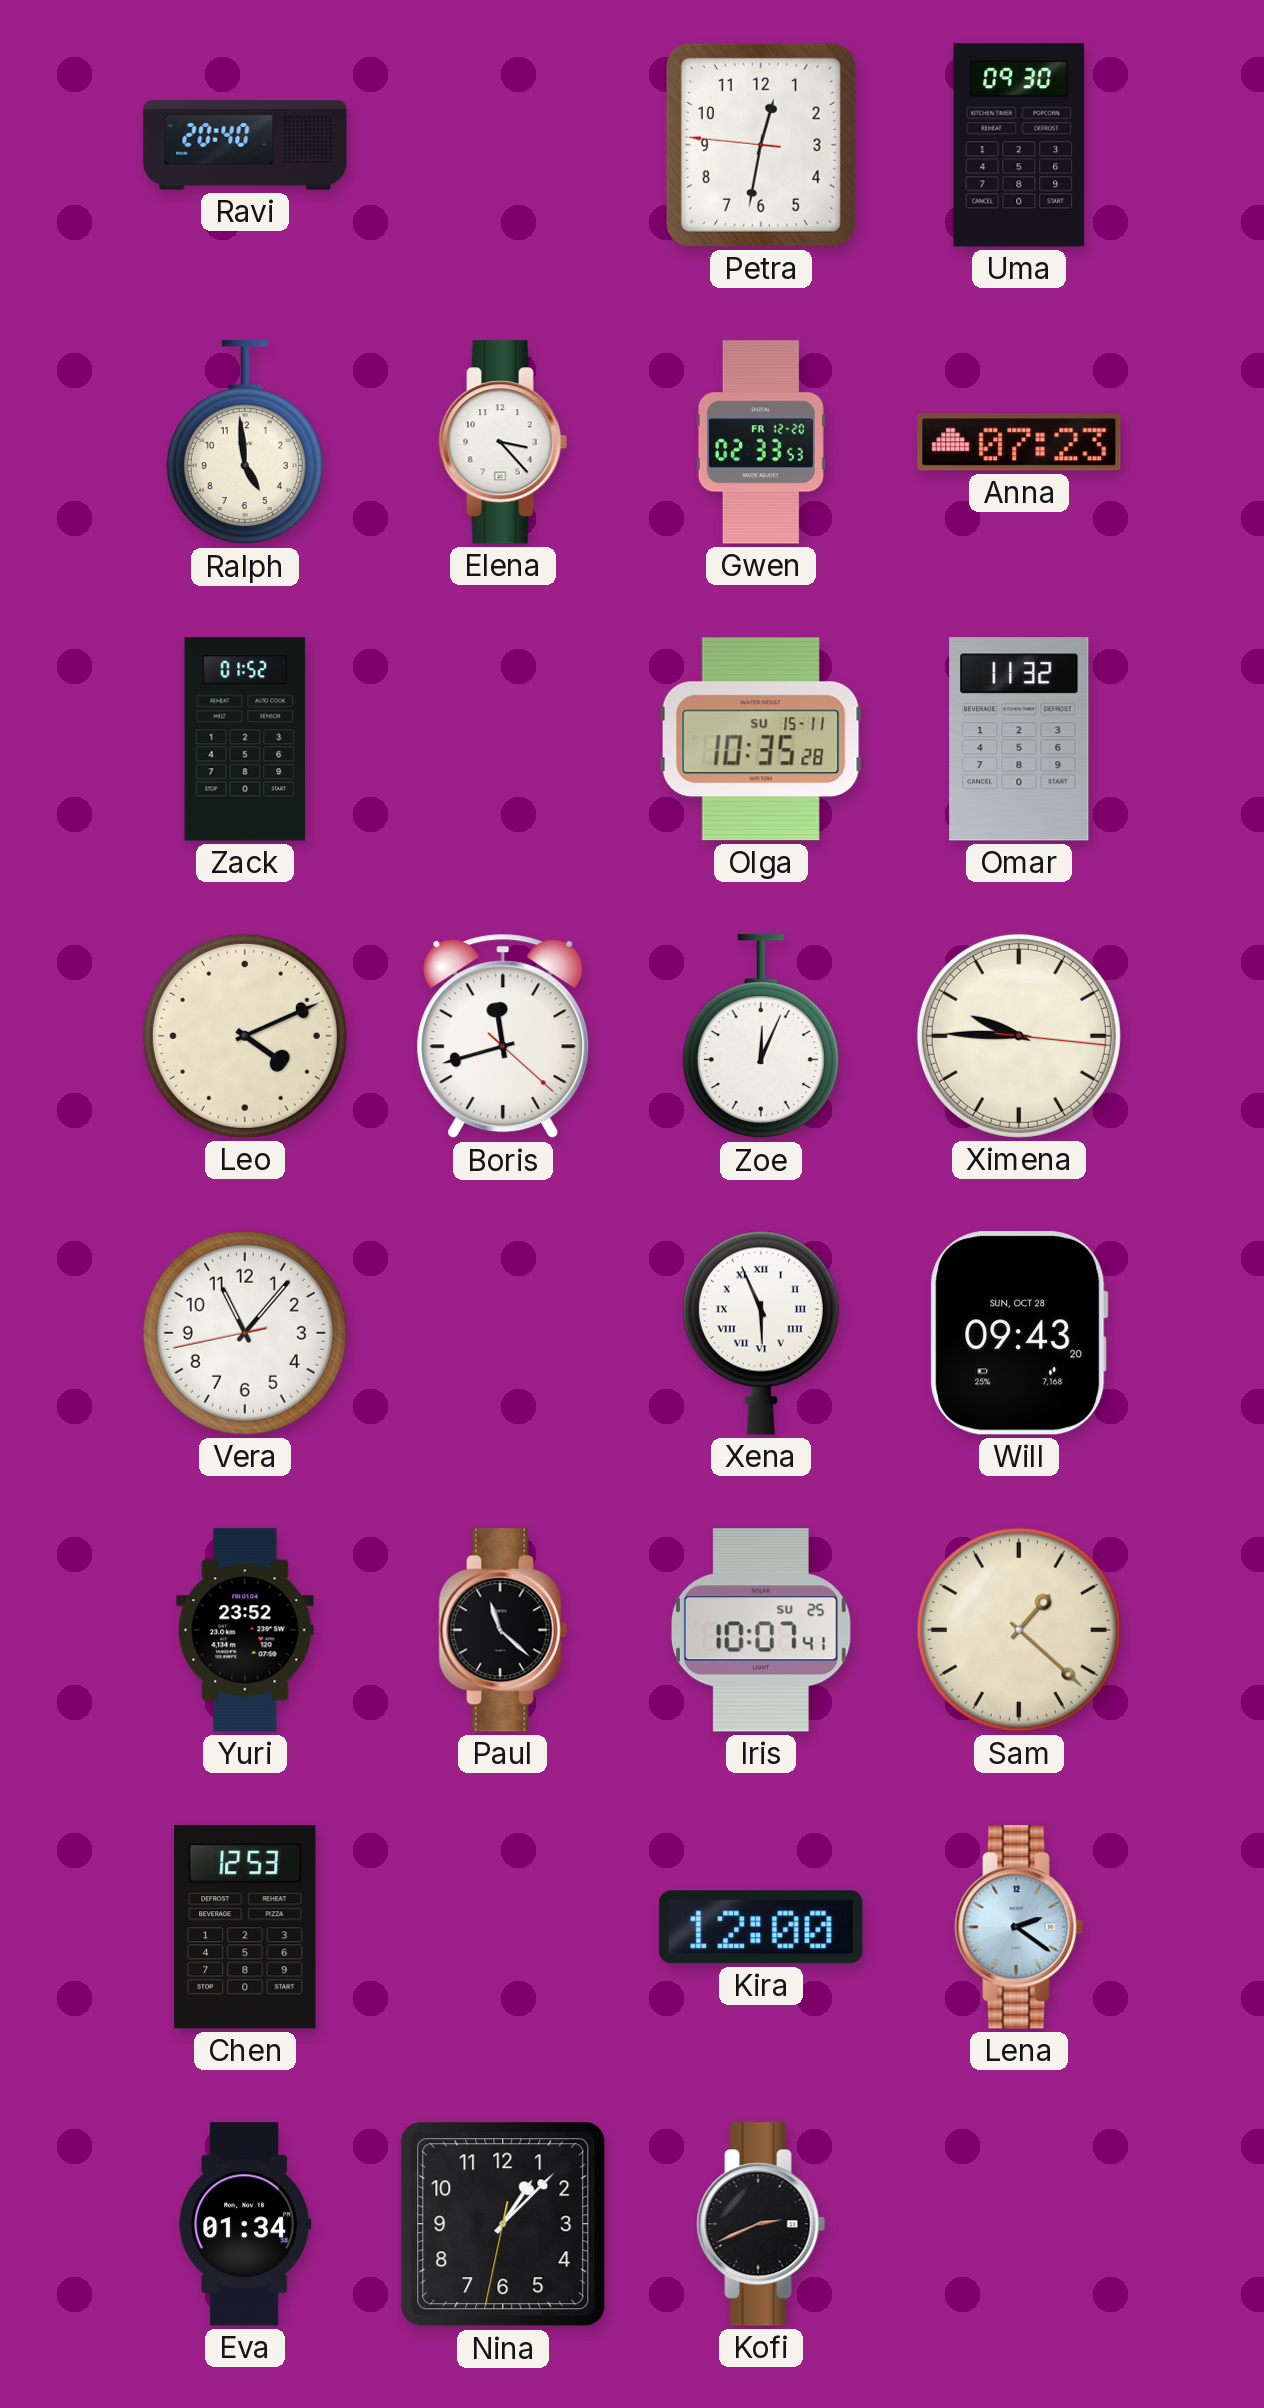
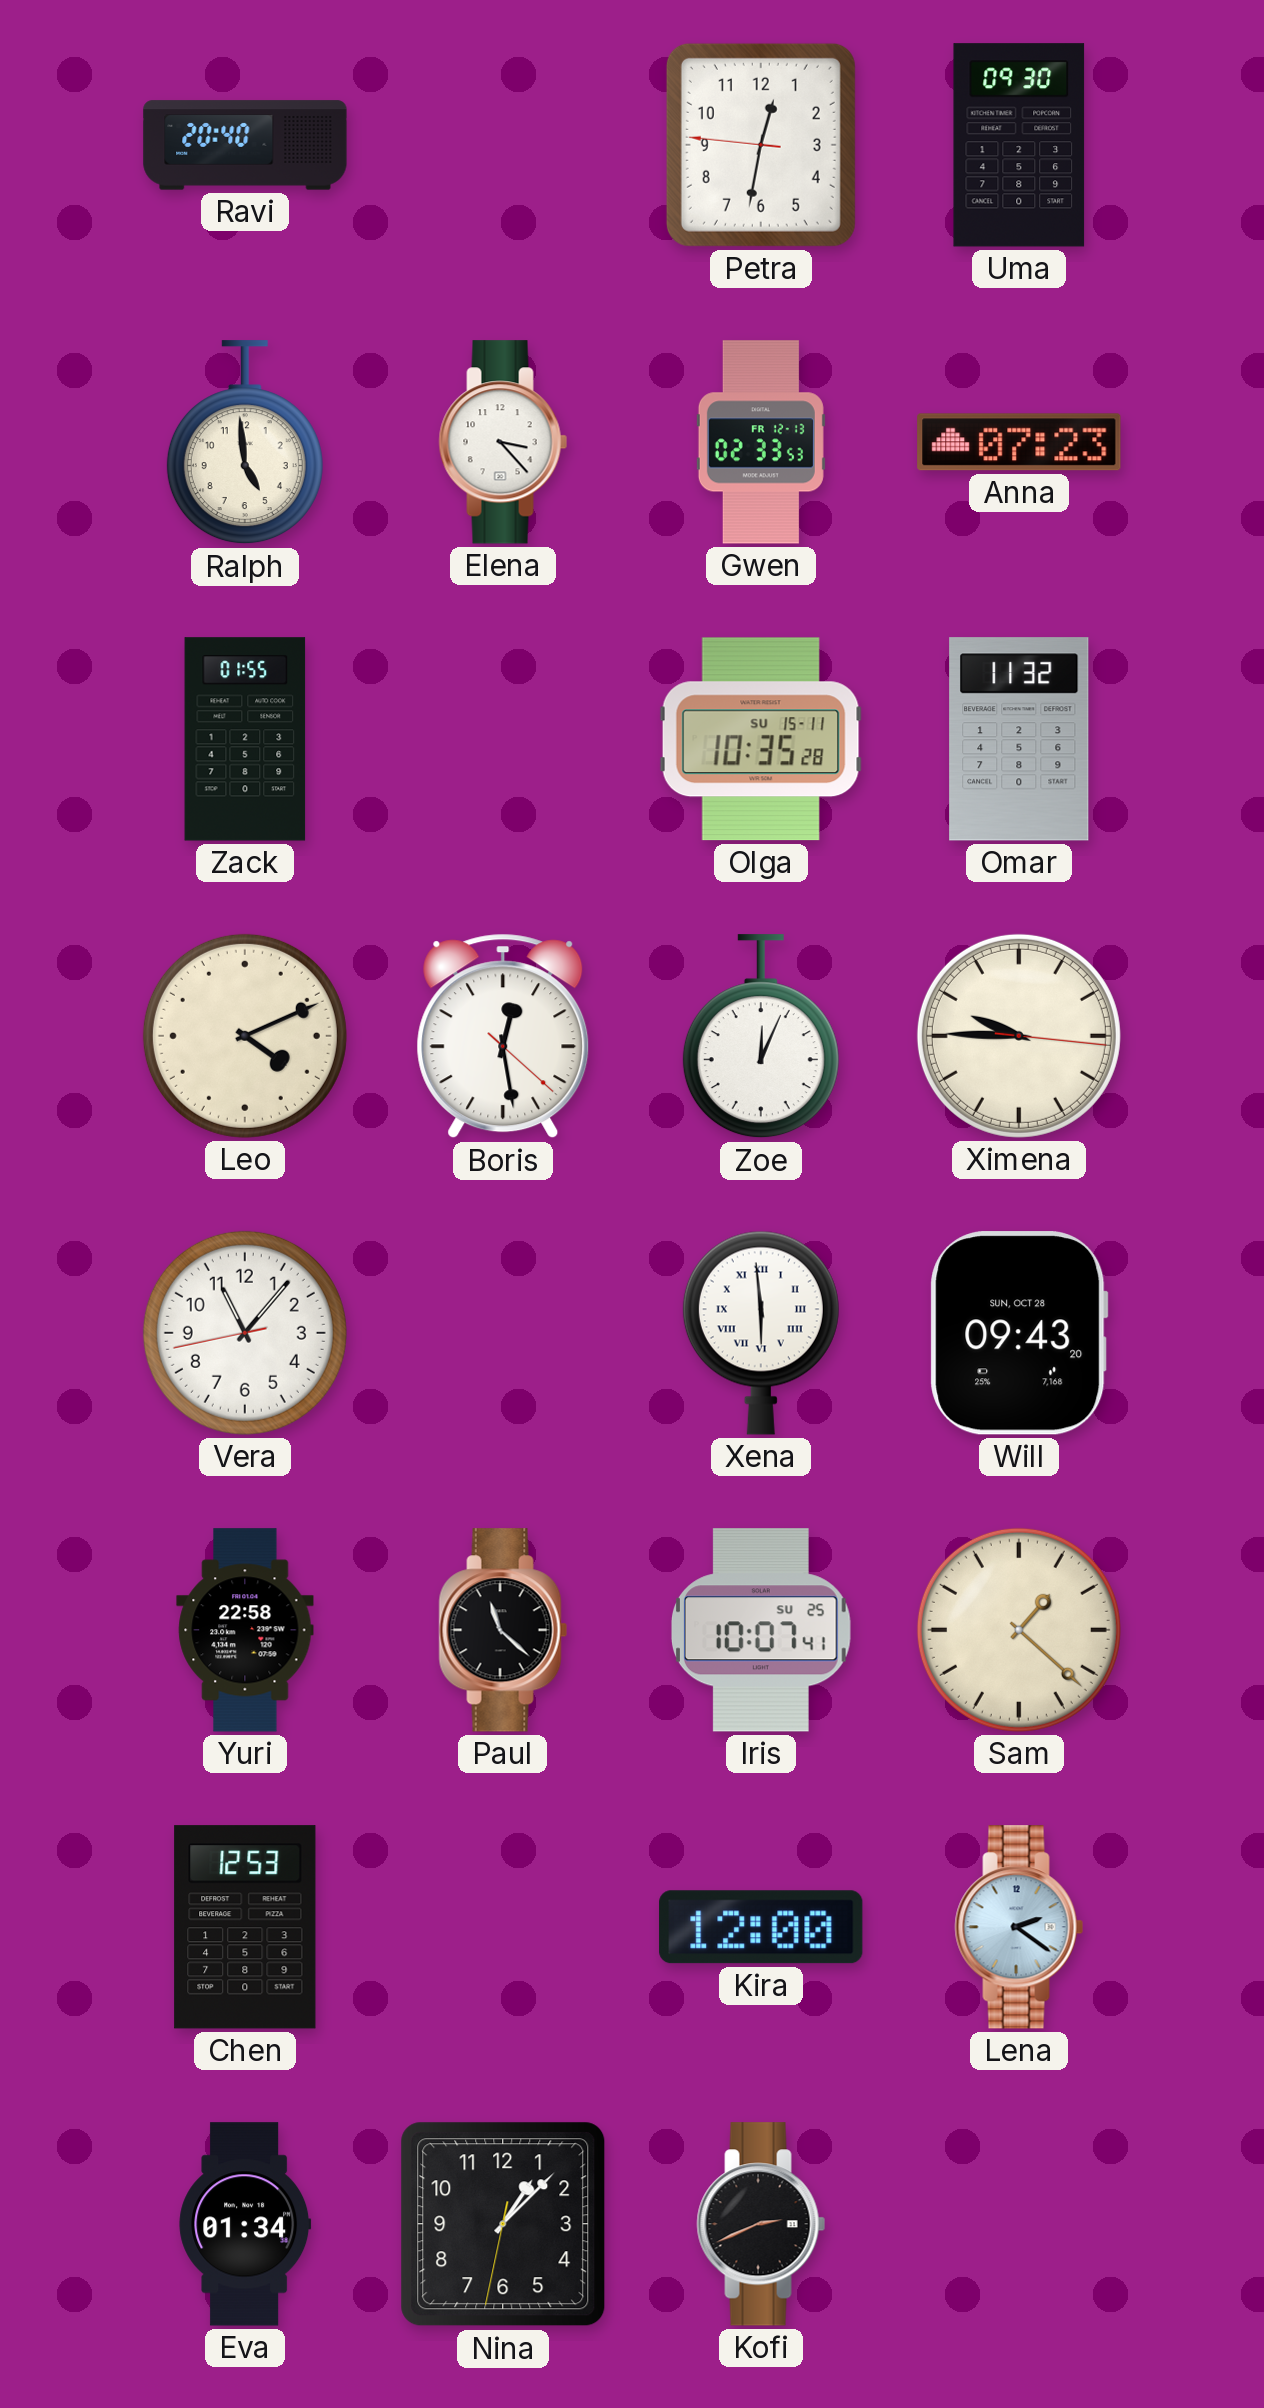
Gwen date: FR 12-20 -> FR 12-13
Zack: 01:52 -> 01:55
Boris: 11:42 -> 12:28
Xena: 5:56 -> 5:59
Yuri: 23:52 -> 22:58
